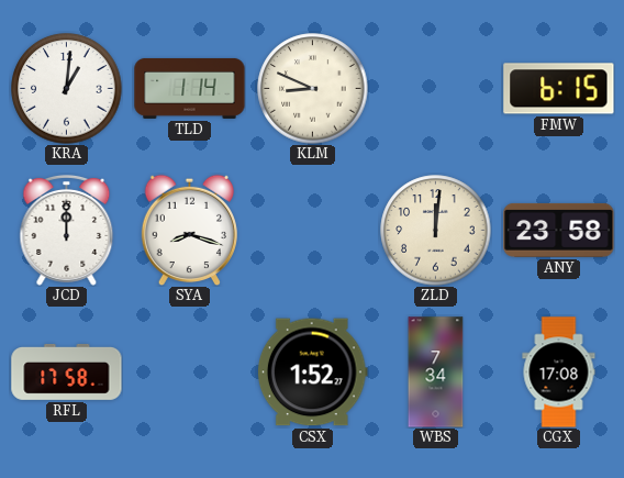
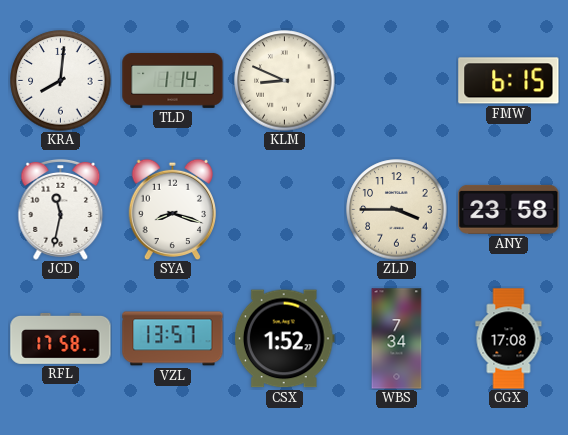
KRA: 1:01 -> 8:01
JCD: 12:00 -> 11:32
ZLD: 12:01 -> 3:45
VZL: none -> 13:57
